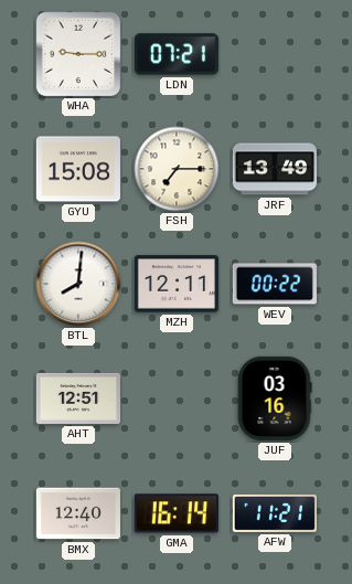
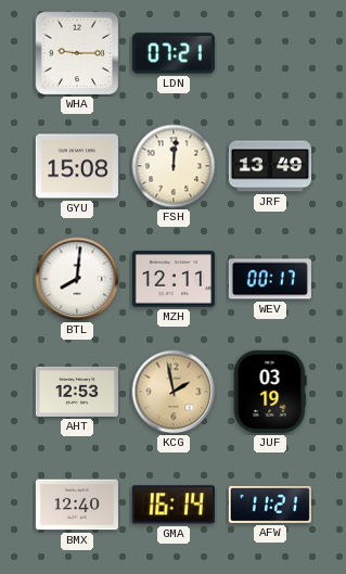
FSH: 7:15 -> 12:01
WEV: 00:22 -> 00:17
AHT: 12:51 -> 12:53
KCG: none -> 1:58
JUF: 03:16 -> 03:19
